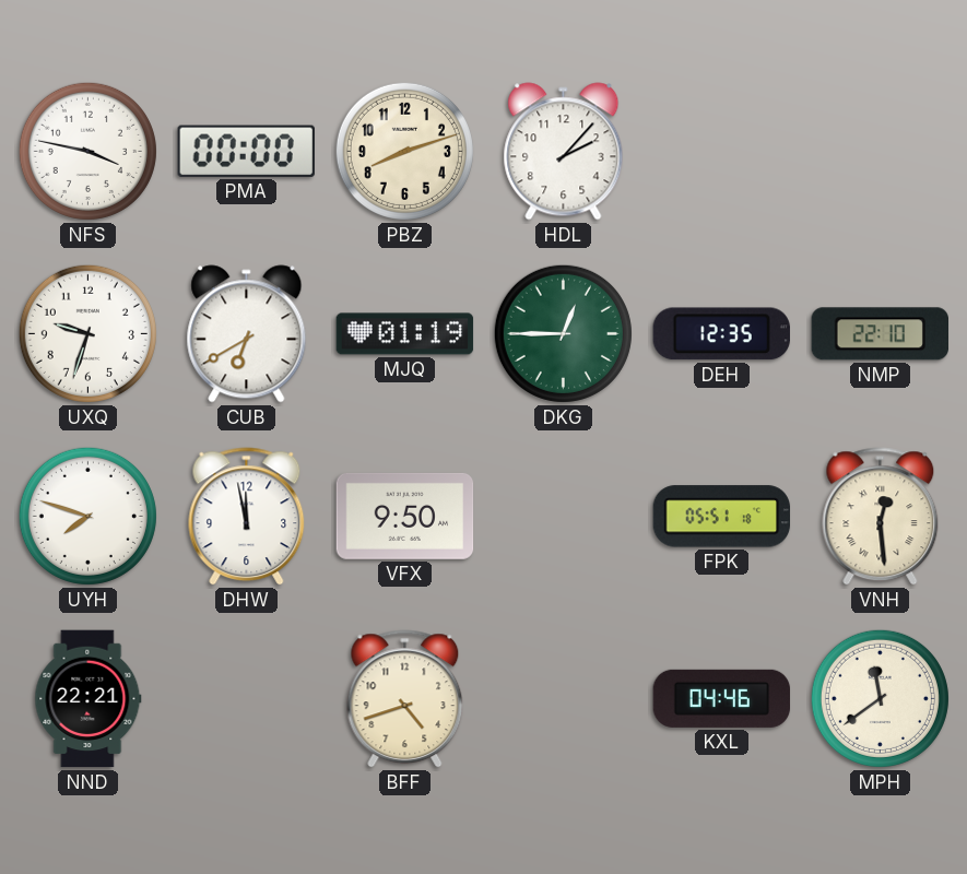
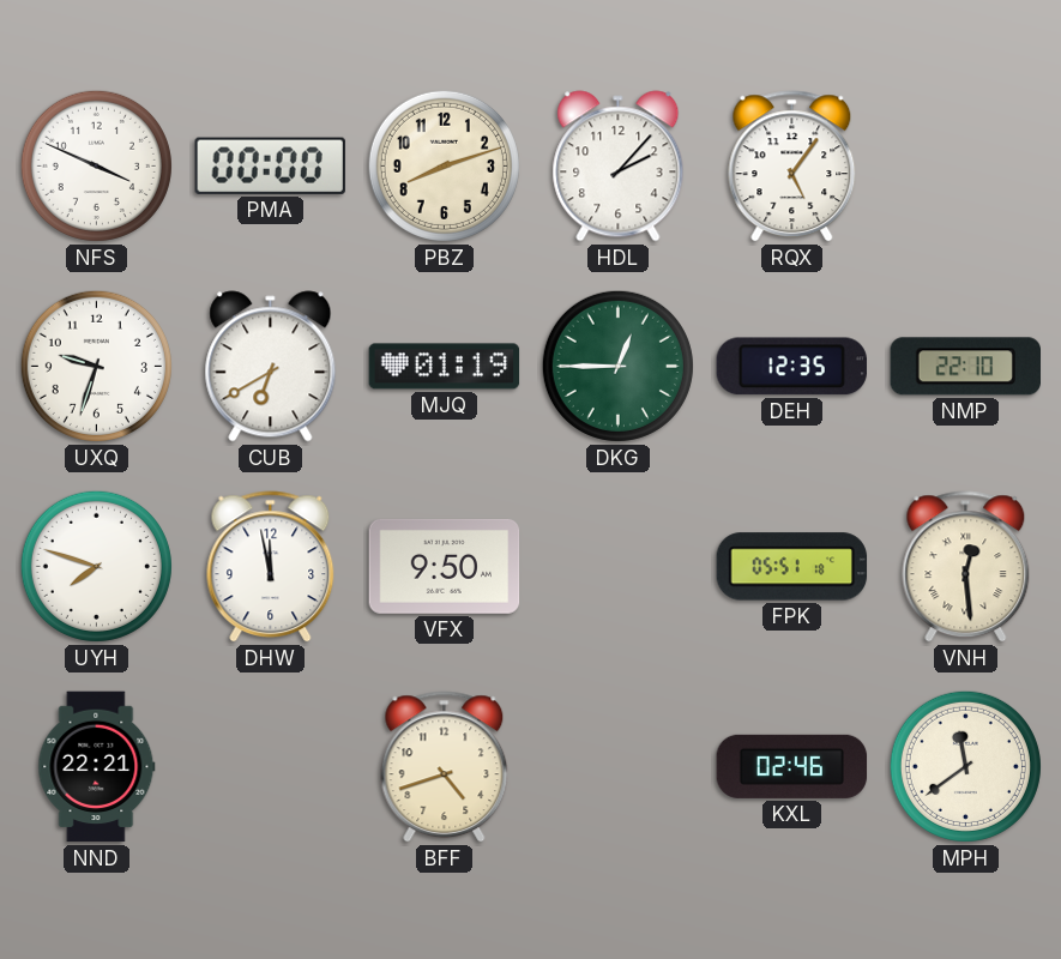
NFS: 3:47 -> 3:49
RQX: none -> 5:06
KXL: 04:46 -> 02:46
